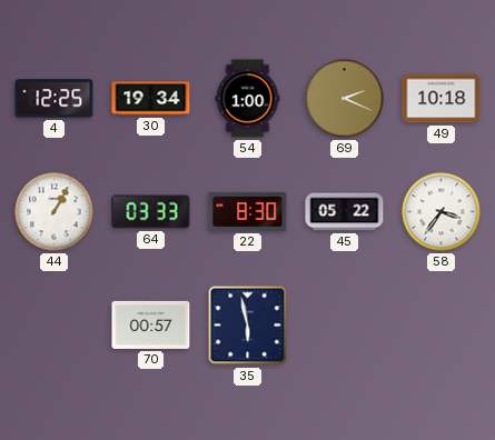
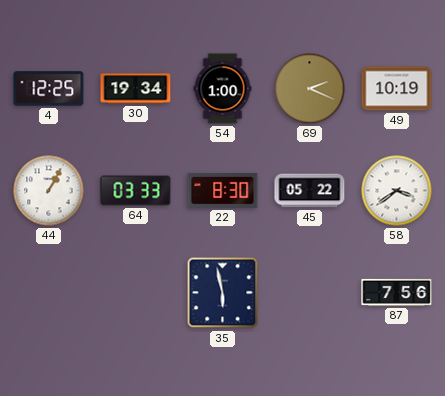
49: 10:18 -> 10:19
58: 3:36 -> 3:39
70: 00:57 -> none
87: none -> 7:56
